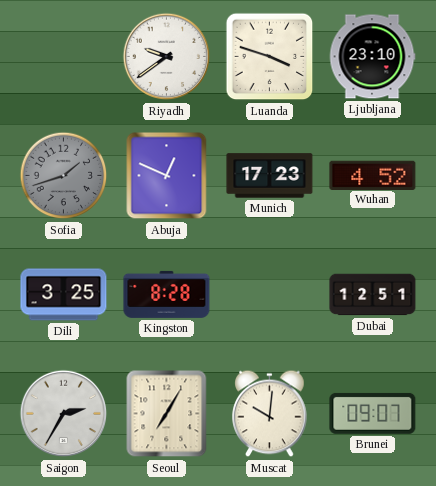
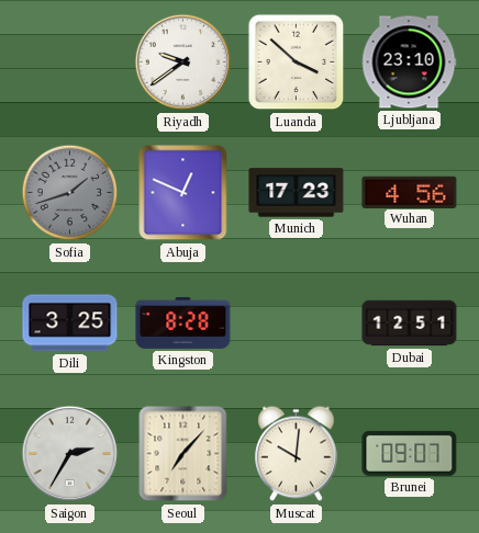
Luanda: 3:48 -> 3:52
Wuhan: 4:52 -> 4:56
Seoul: 7:05 -> 7:07
